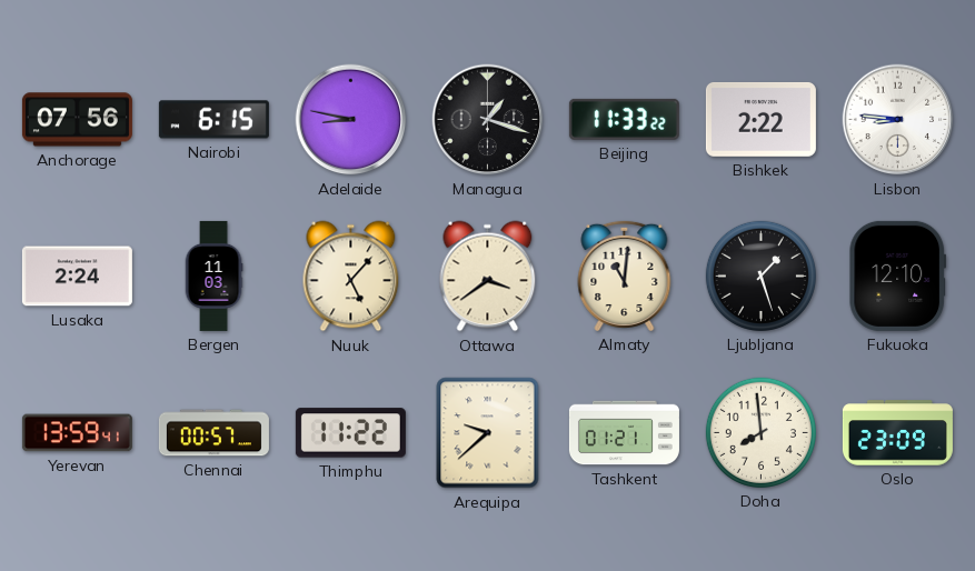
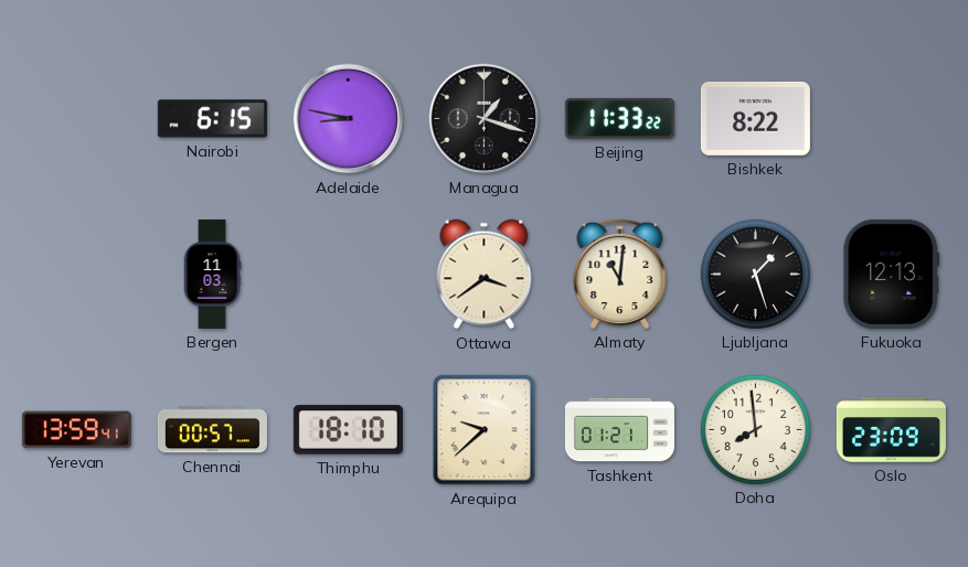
Anchorage: 07:56 -> none
Bishkek: 2:22 -> 8:22
Lisbon: 8:46 -> none
Lusaka: 2:24 -> none
Nuuk: 5:07 -> none
Fukuoka: 12:10 -> 12:13
Thimphu: 11:22 -> 18:10
